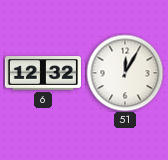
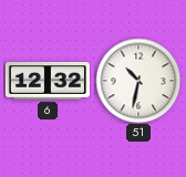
51: 12:05 -> 10:32
